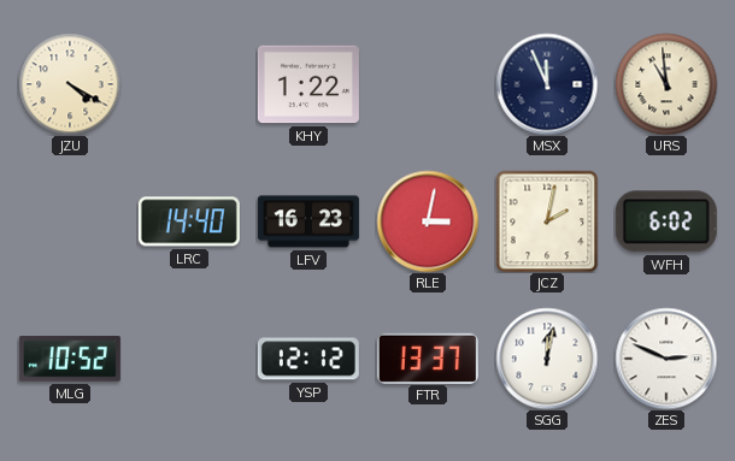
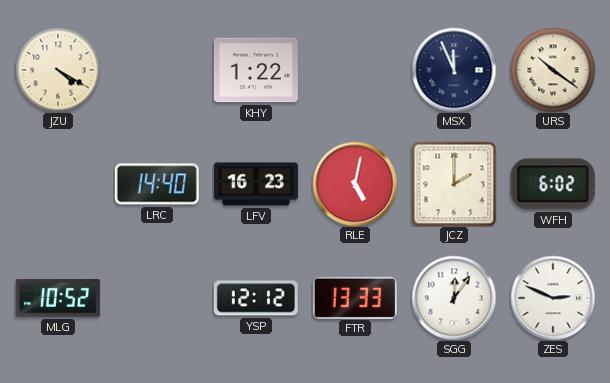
URS: 10:59 -> 10:21
RLE: 3:02 -> 5:02
JCZ: 2:02 -> 2:00
FTR: 13:37 -> 13:33
SGG: 12:02 -> 12:06
